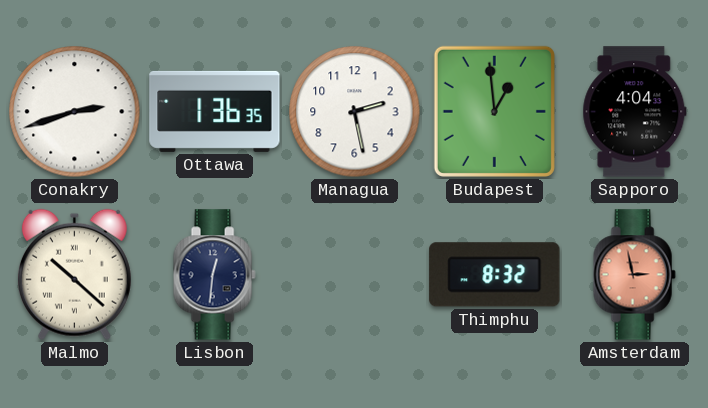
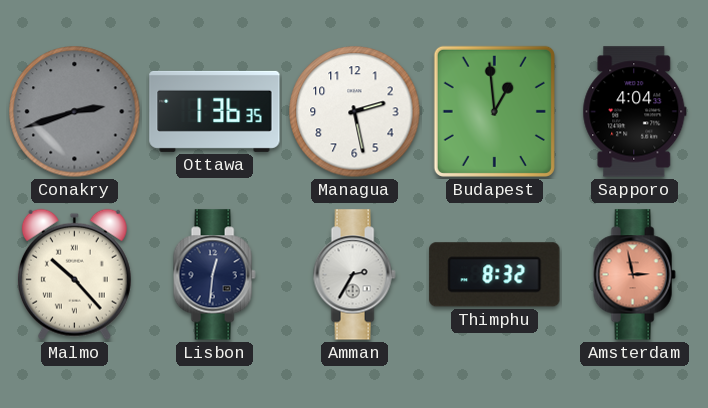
Conakry dial: white -> grey
Malmo: 10:22 -> 10:23
Amman: none -> 2:35
